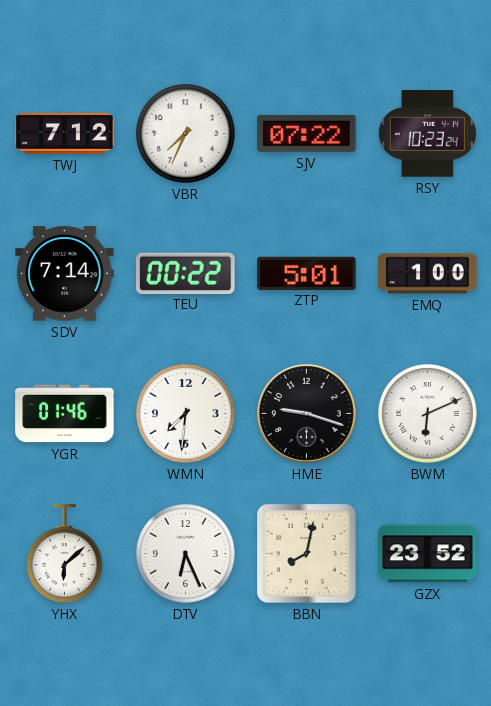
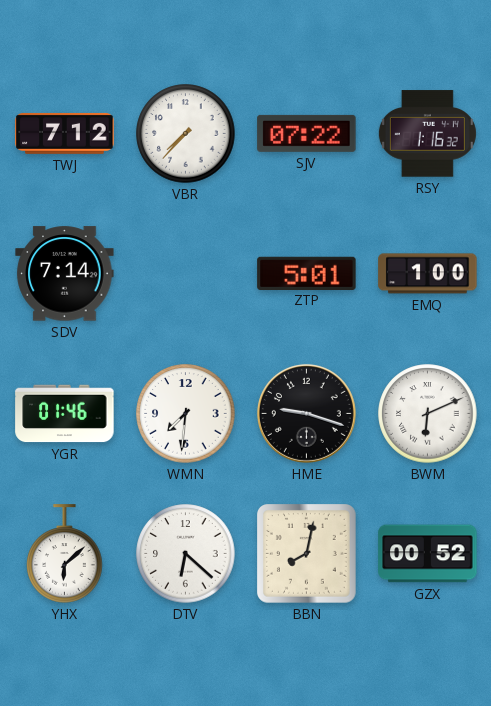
VBR: 7:34 -> 7:37
RSY: 10:23 -> 1:16
TEU: 00:22 -> none
DTV: 6:26 -> 6:22
GZX: 23:52 -> 00:52
